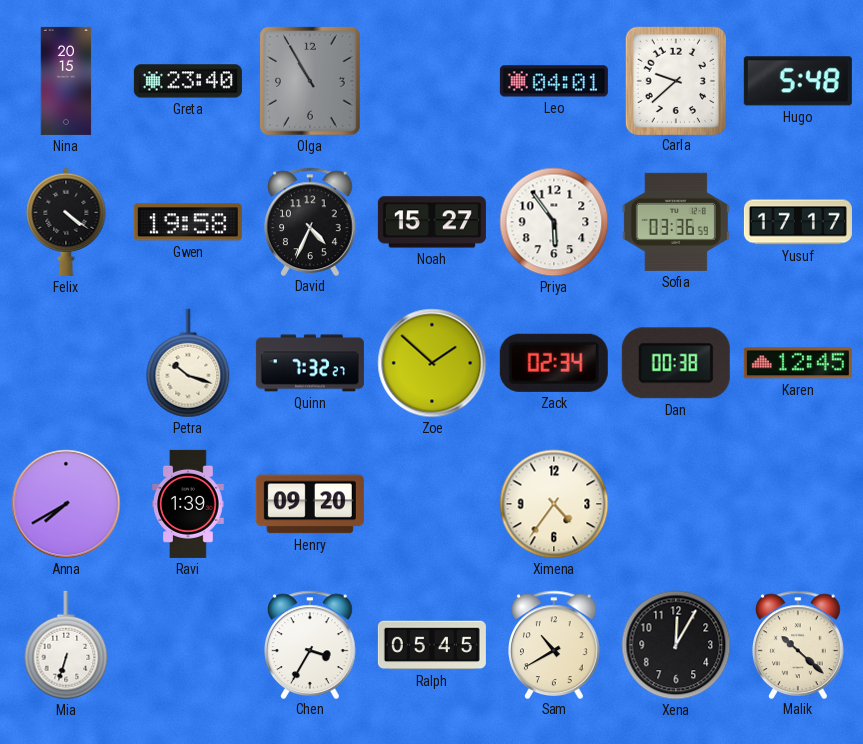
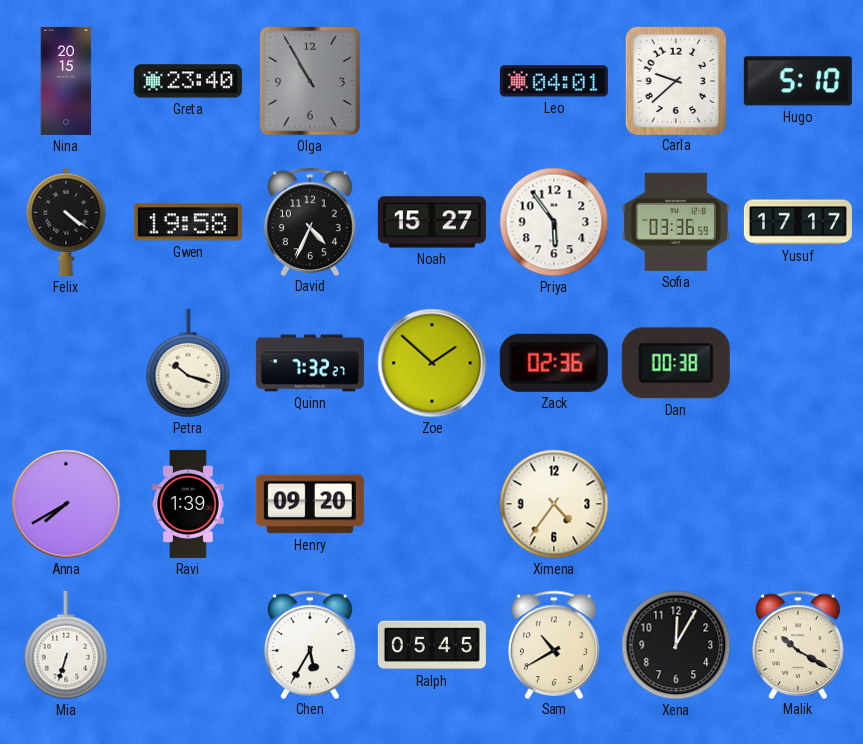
Hugo: 5:48 -> 5:10
Zack: 02:34 -> 02:36
Karen: 12:45 -> none
Chen: 3:35 -> 5:35
Malik: 10:22 -> 10:20
